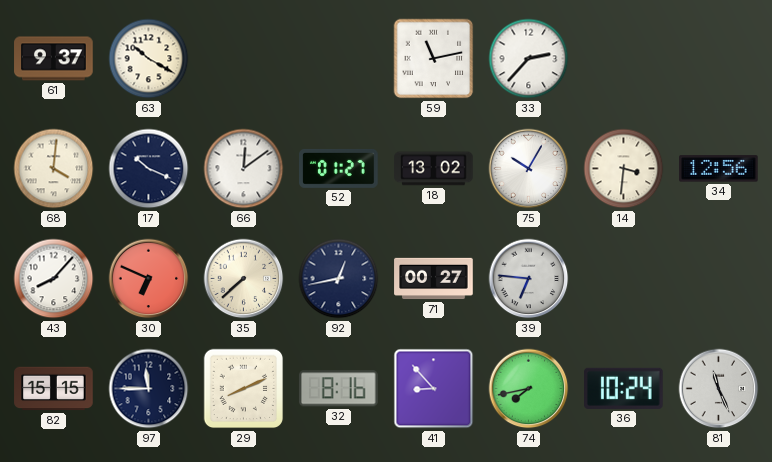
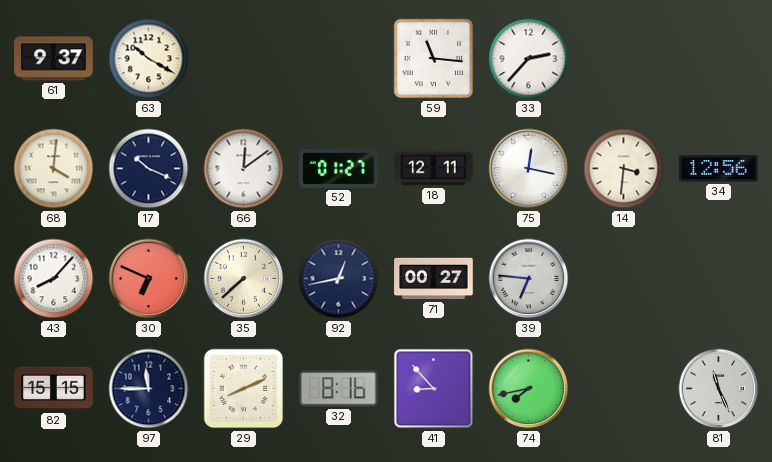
59: 11:13 -> 11:16
18: 13:02 -> 12:11
75: 10:05 -> 12:17
36: 10:24 -> none
